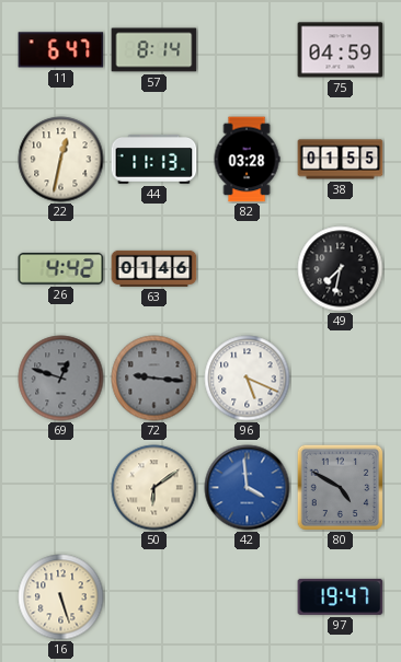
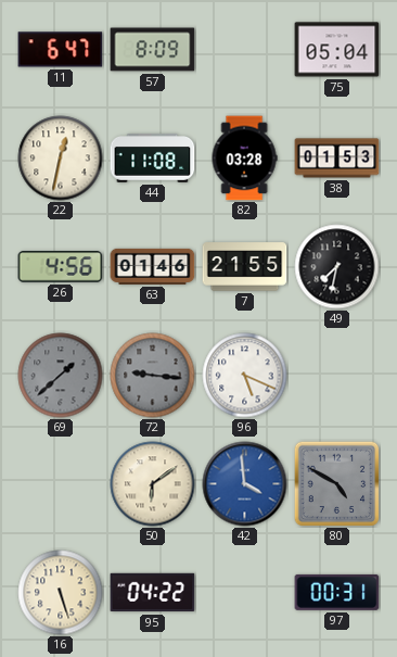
57: 8:14 -> 8:09
75: 04:59 -> 05:04
44: 11:13 -> 11:08
38: 01:55 -> 01:53
26: 4:42 -> 4:56
7: none -> 21:55
69: 12:48 -> 1:38
95: none -> 04:22
97: 19:47 -> 00:31
